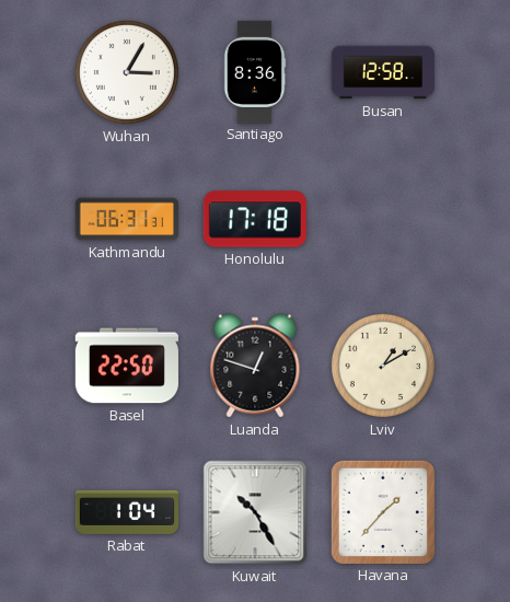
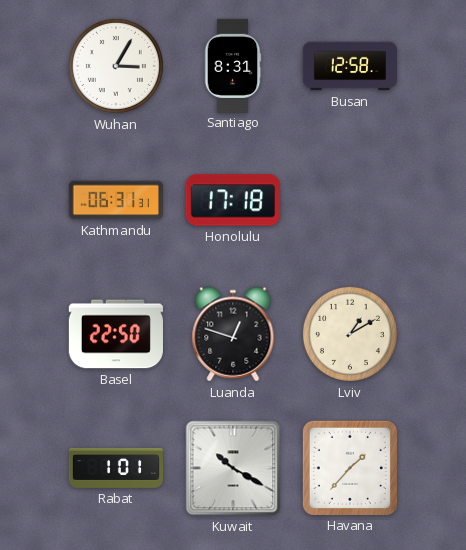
Santiago: 8:36 -> 8:31
Rabat: 1:04 -> 1:01
Kuwait: 10:25 -> 10:20
